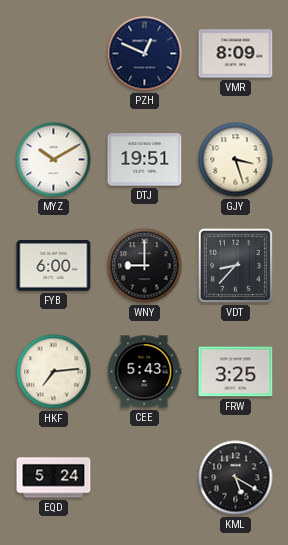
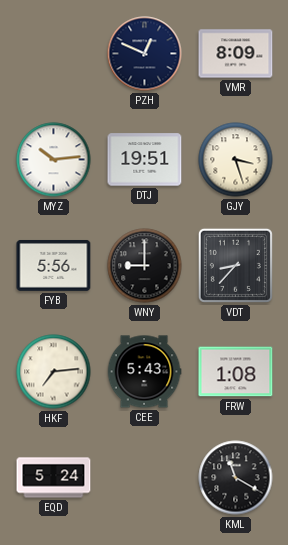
MYZ: 10:10 -> 10:14
FYB: 6:00 -> 5:56
FRW: 3:25 -> 1:08
KML: 5:20 -> 11:20
